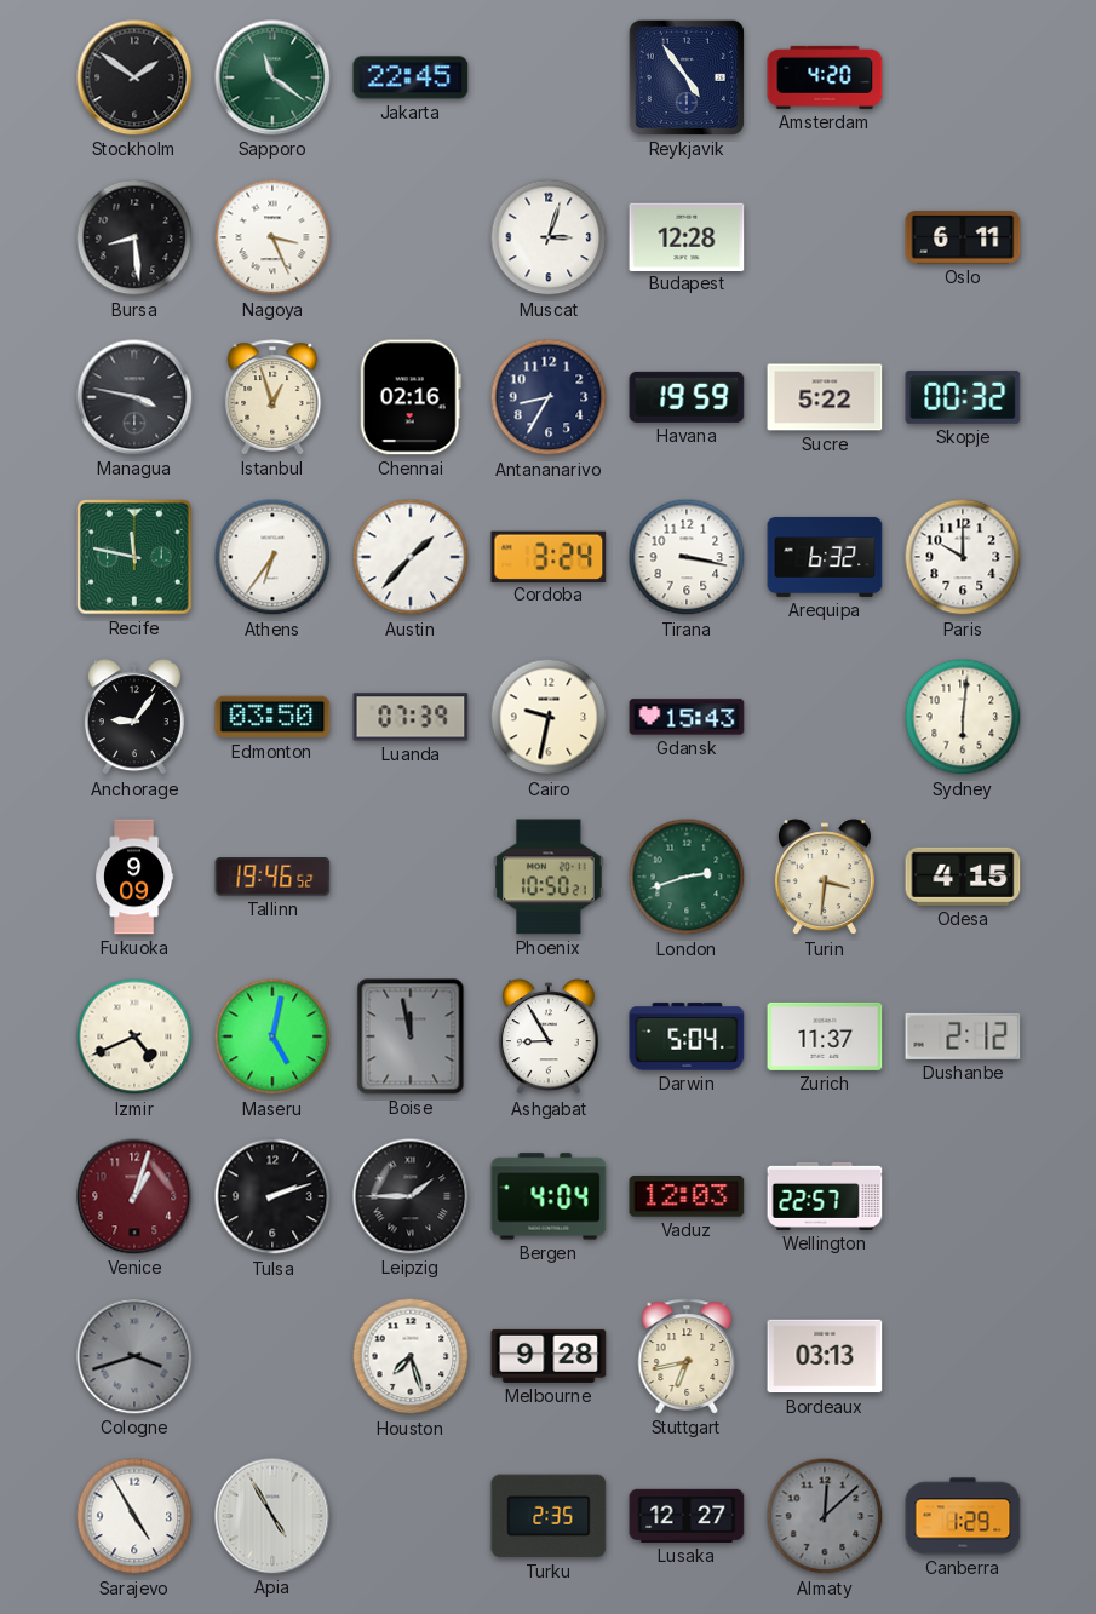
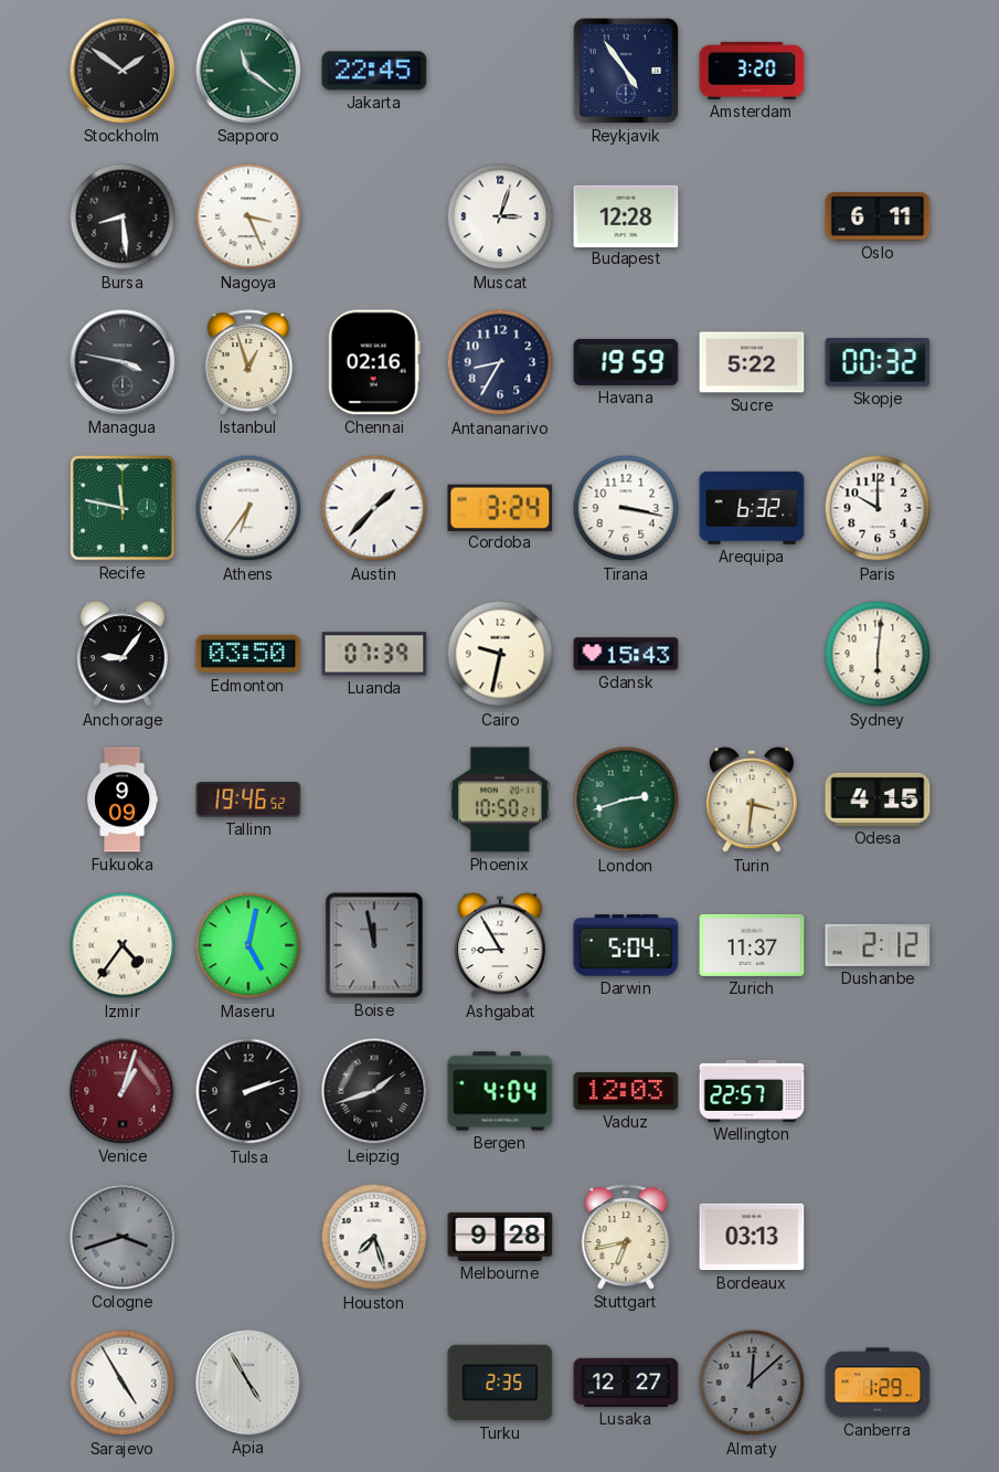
Amsterdam: 4:20 -> 3:20
Izmir: 4:41 -> 4:36
Leipzig: 1:45 -> 1:42
